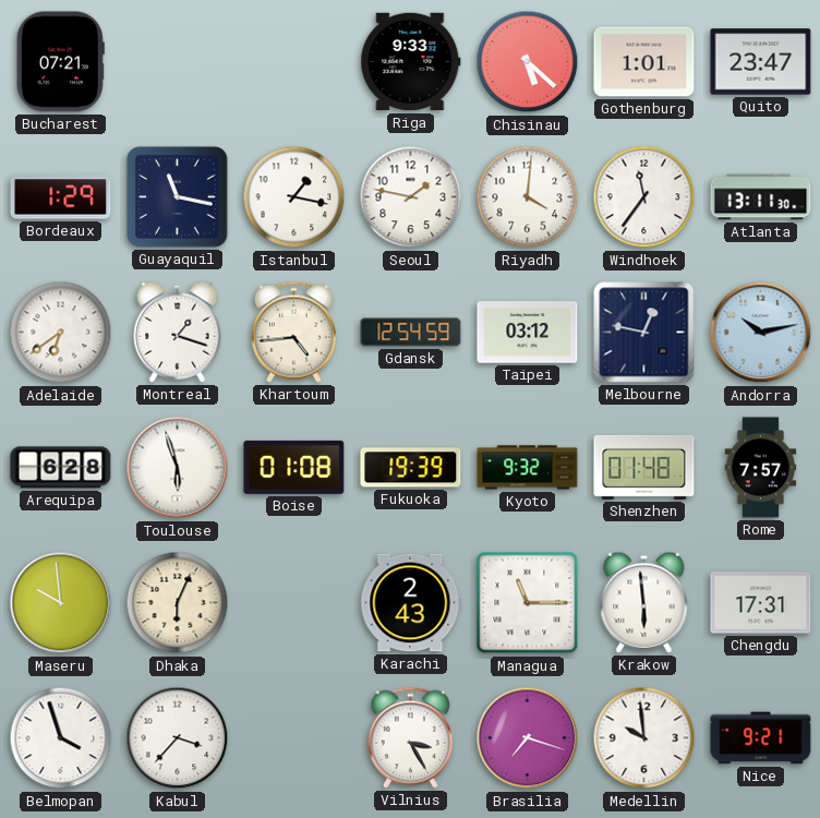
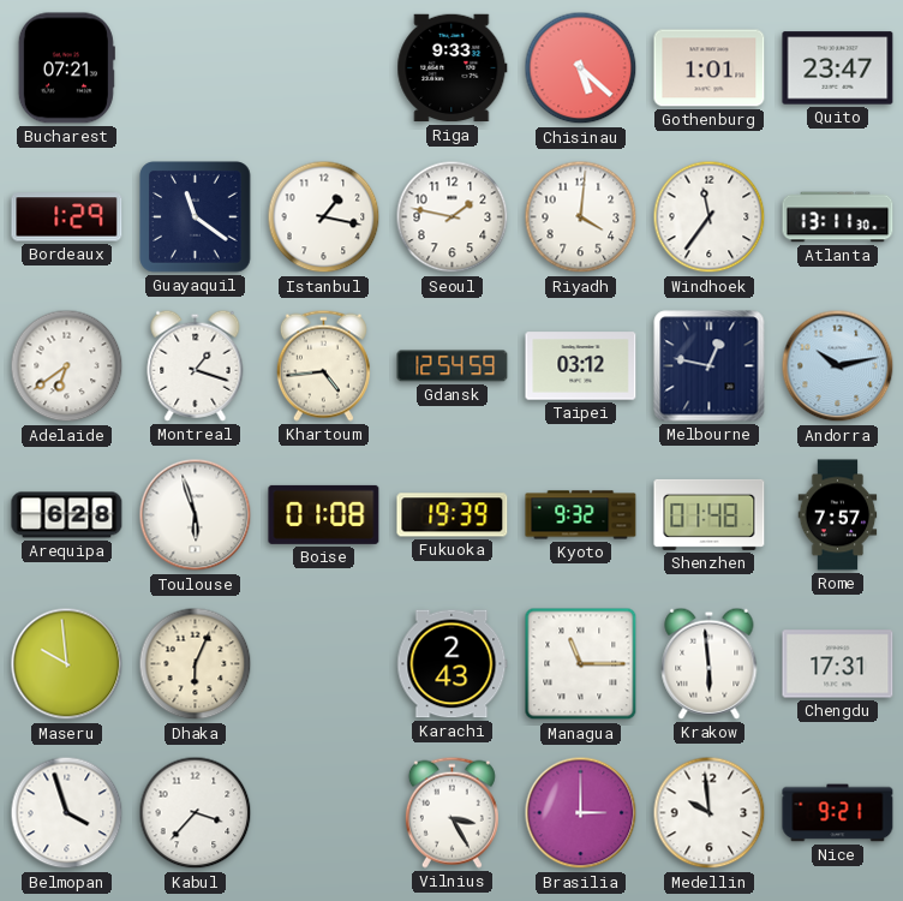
Guayaquil: 11:17 -> 11:21
Brasilia: 7:18 -> 3:00
